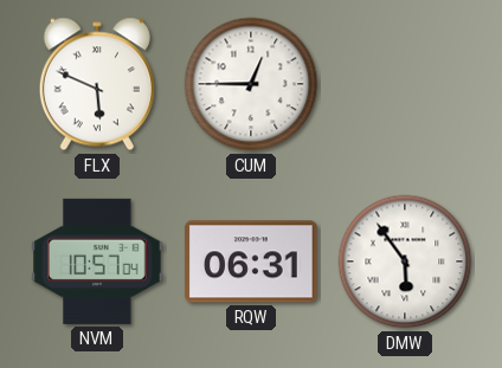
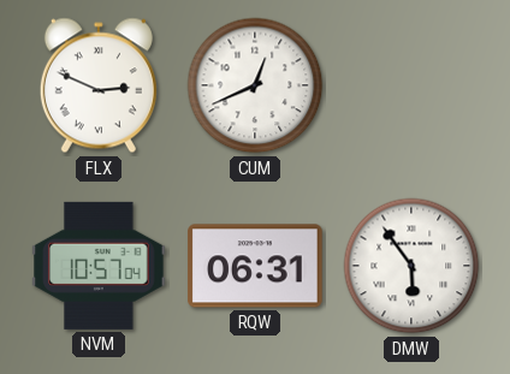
FLX: 5:49 -> 2:49
CUM: 12:45 -> 12:41
